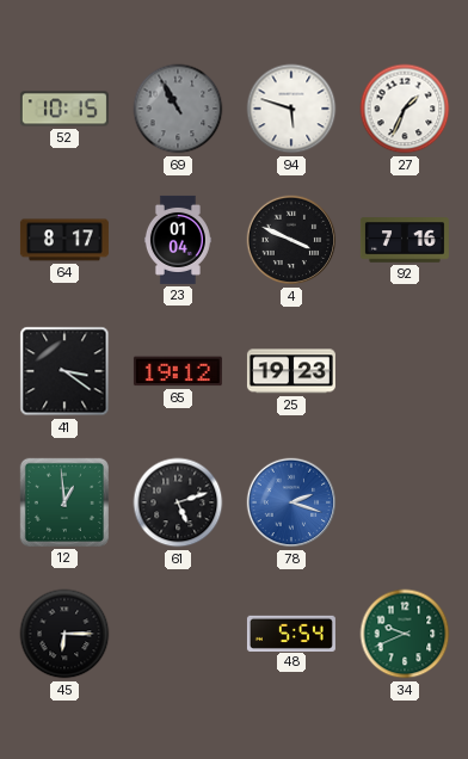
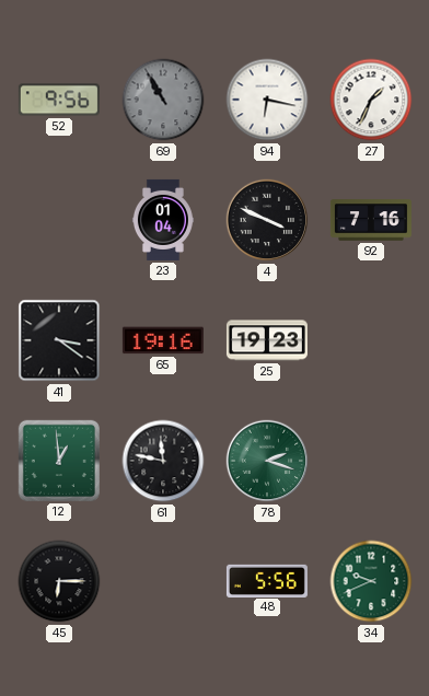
52: 10:15 -> 9:56
94: 5:48 -> 6:17
64: 8:17 -> none
65: 19:12 -> 19:16
61: 5:12 -> 11:47
78 dial: blue -> green
48: 5:54 -> 5:56
